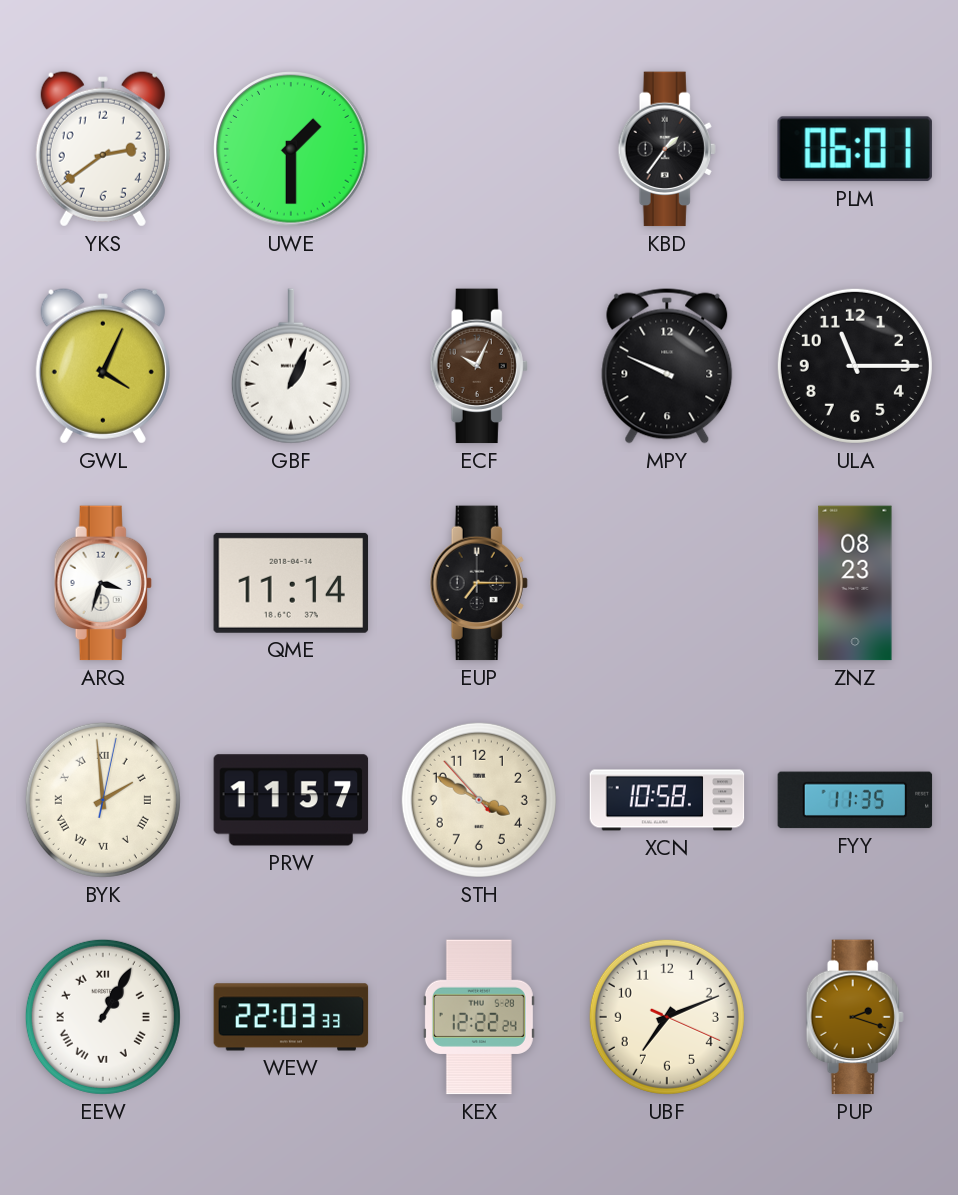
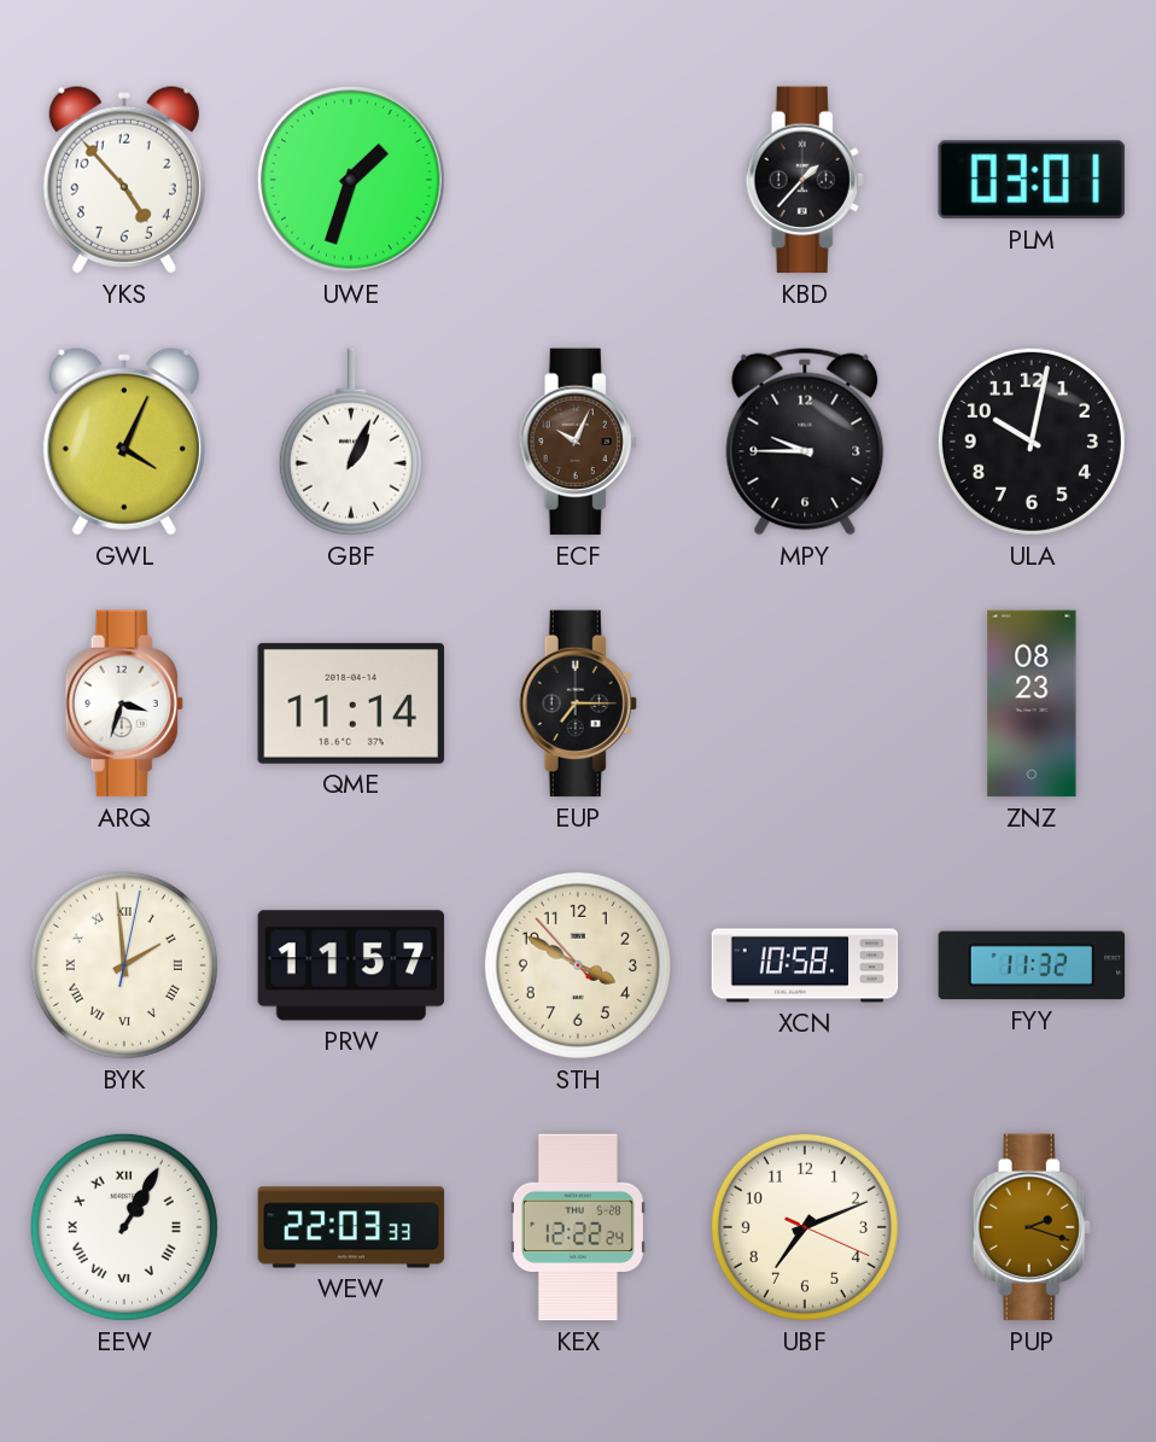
YKS: 2:39 -> 4:53
UWE: 1:30 -> 1:33
KBD: 1:36 -> 1:37
PLM: 06:01 -> 03:01
MPY: 9:49 -> 9:45
ULA: 11:15 -> 10:02
FYY: 11:35 -> 11:32
